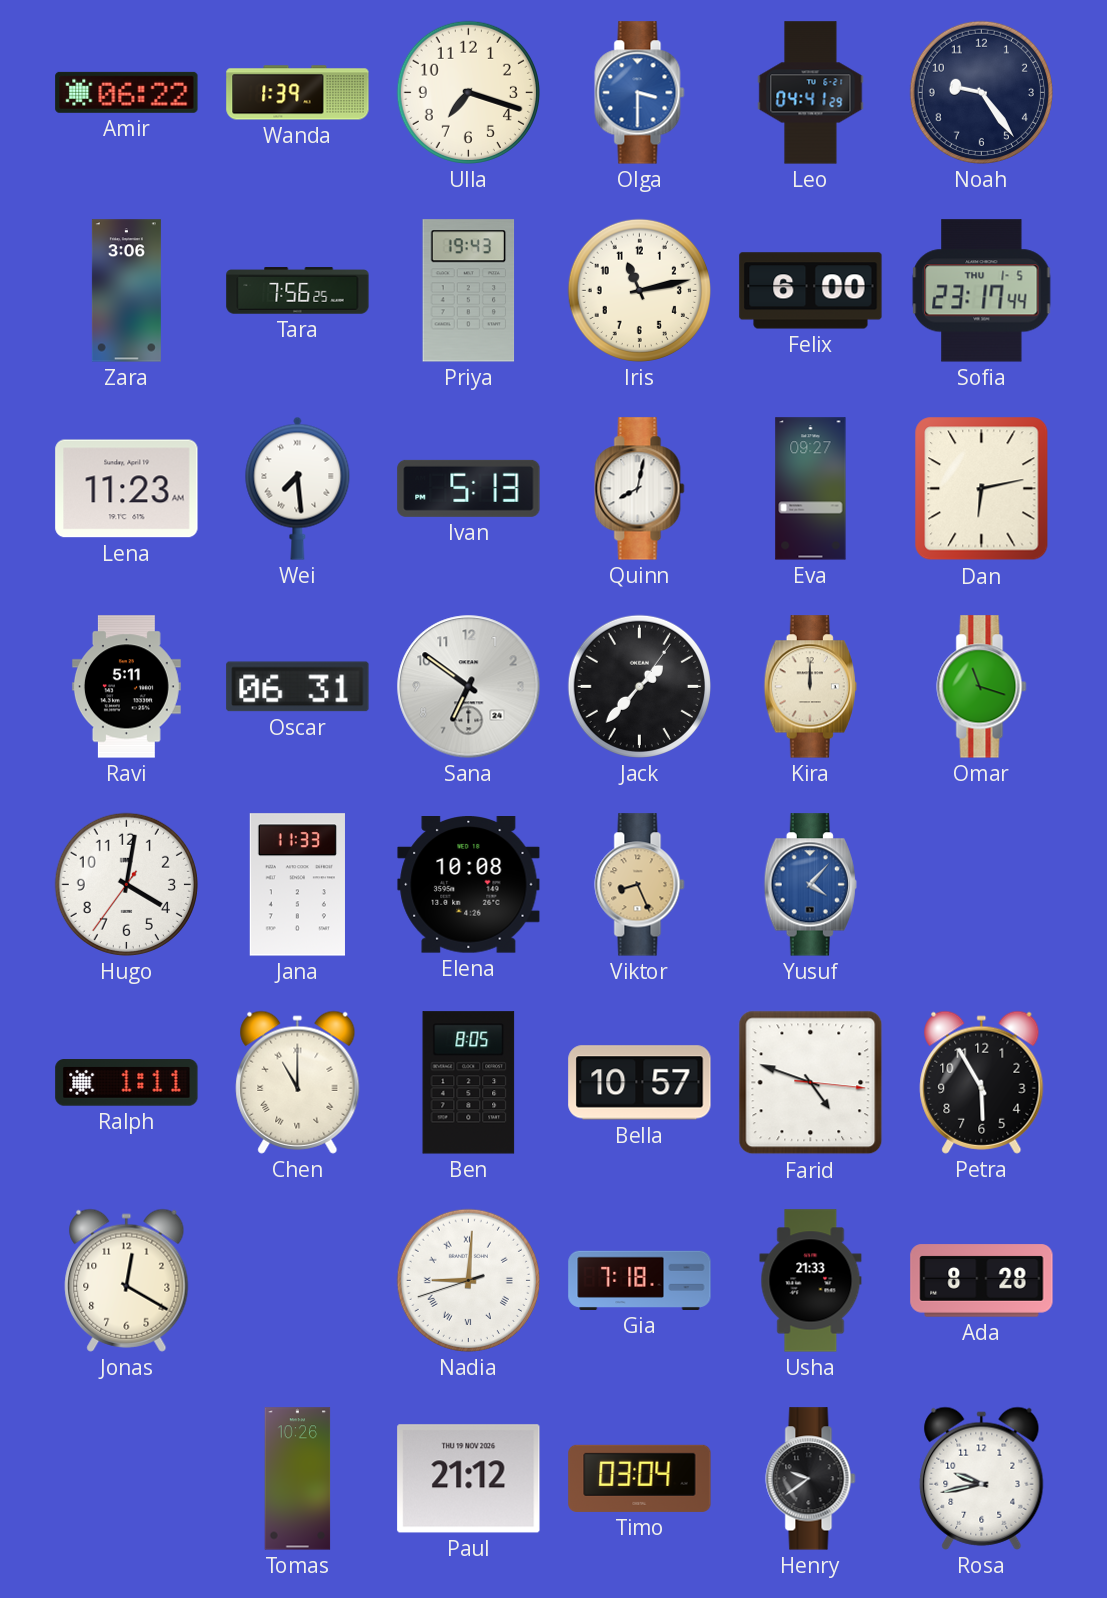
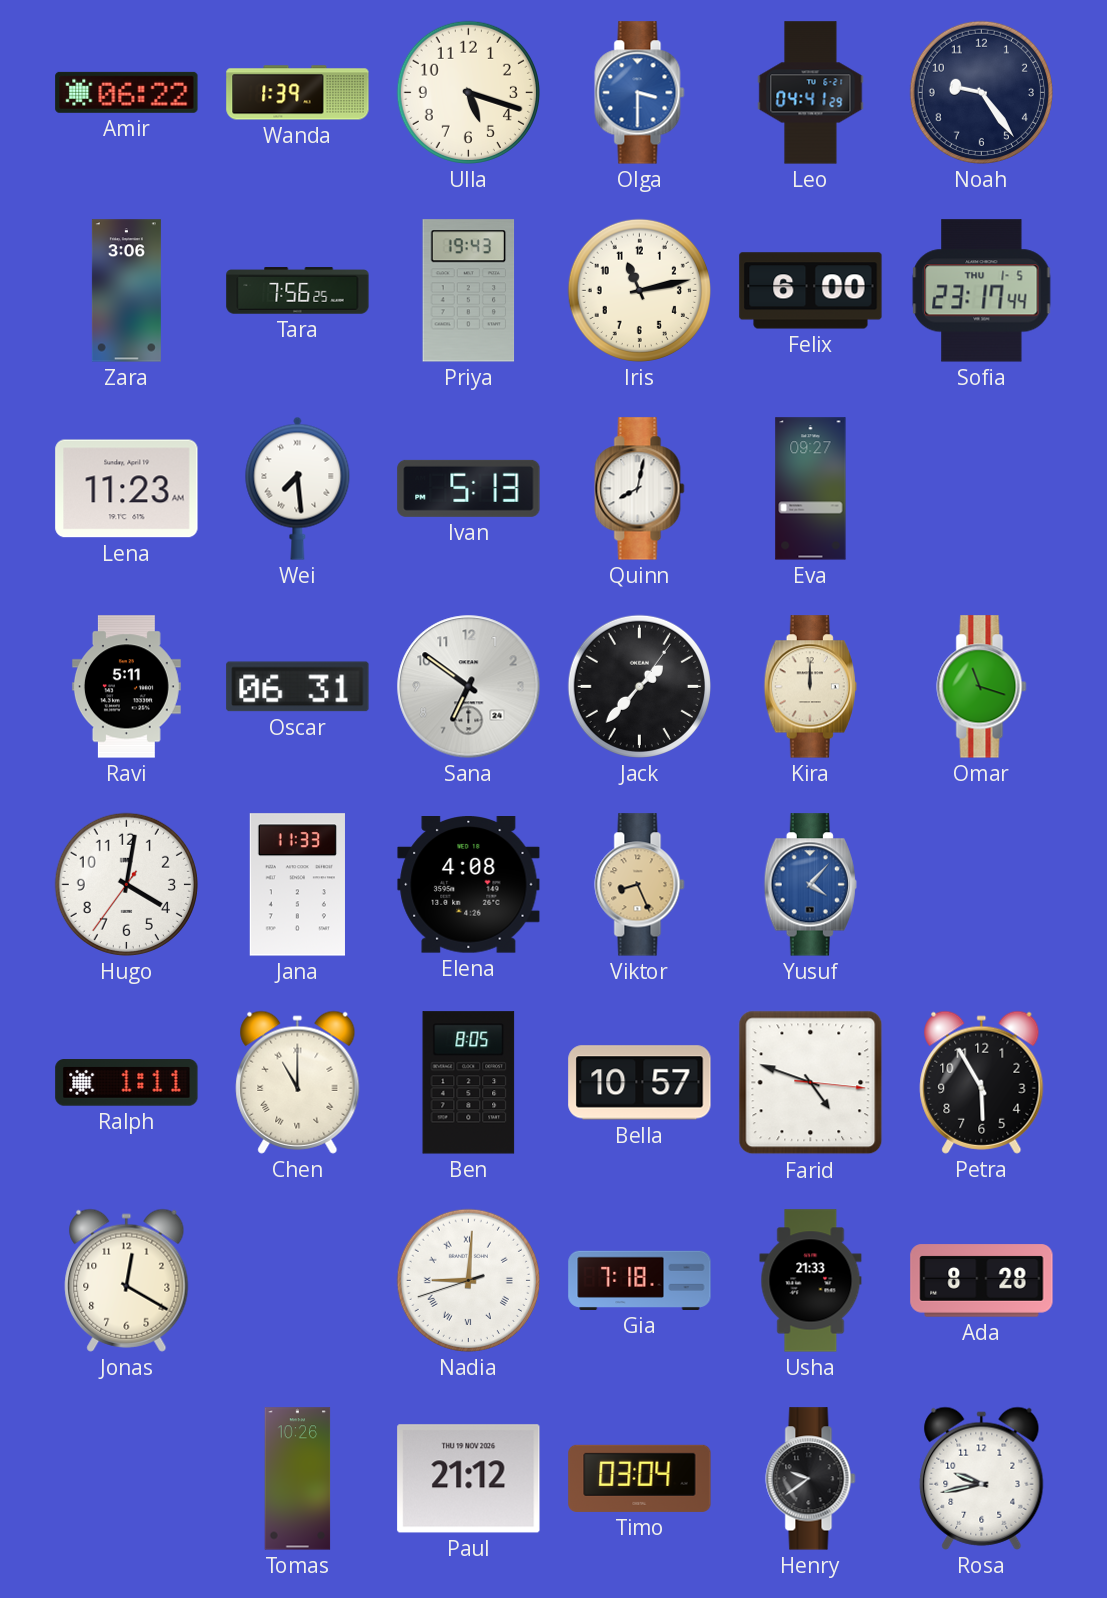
Ulla: 7:18 -> 5:18
Dan: 6:13 -> none
Elena: 10:08 -> 4:08
